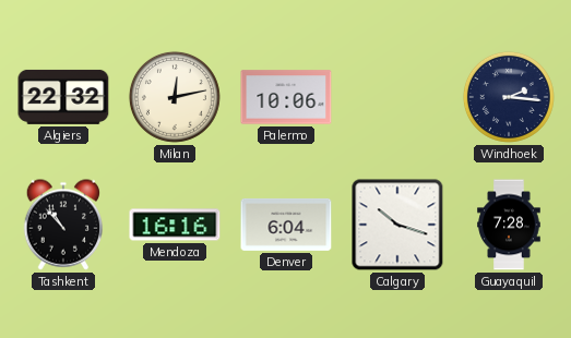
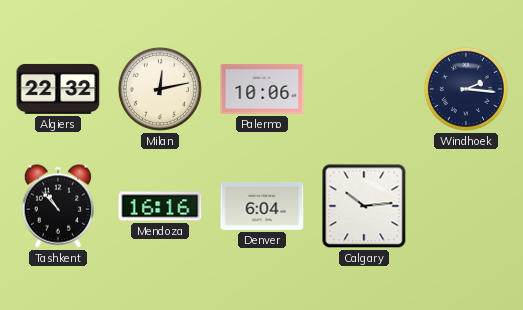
Calgary: 10:18 -> 10:14
Guayaquil: 7:28 -> none
